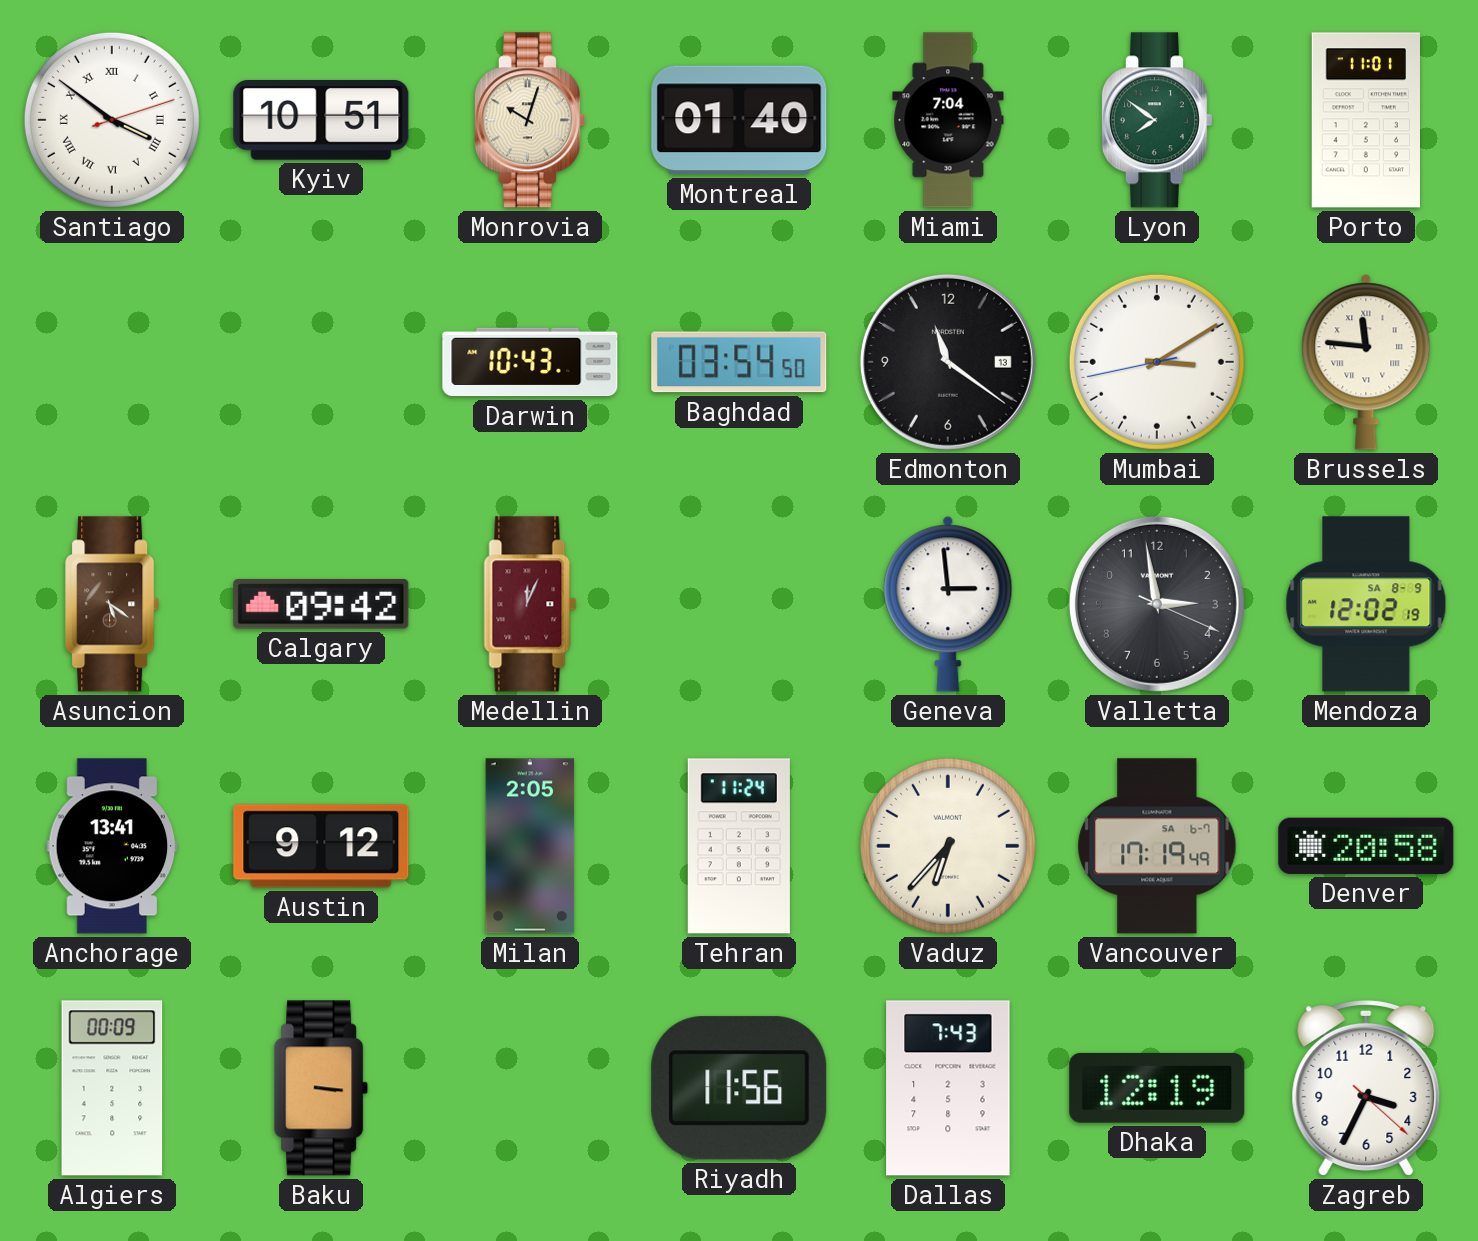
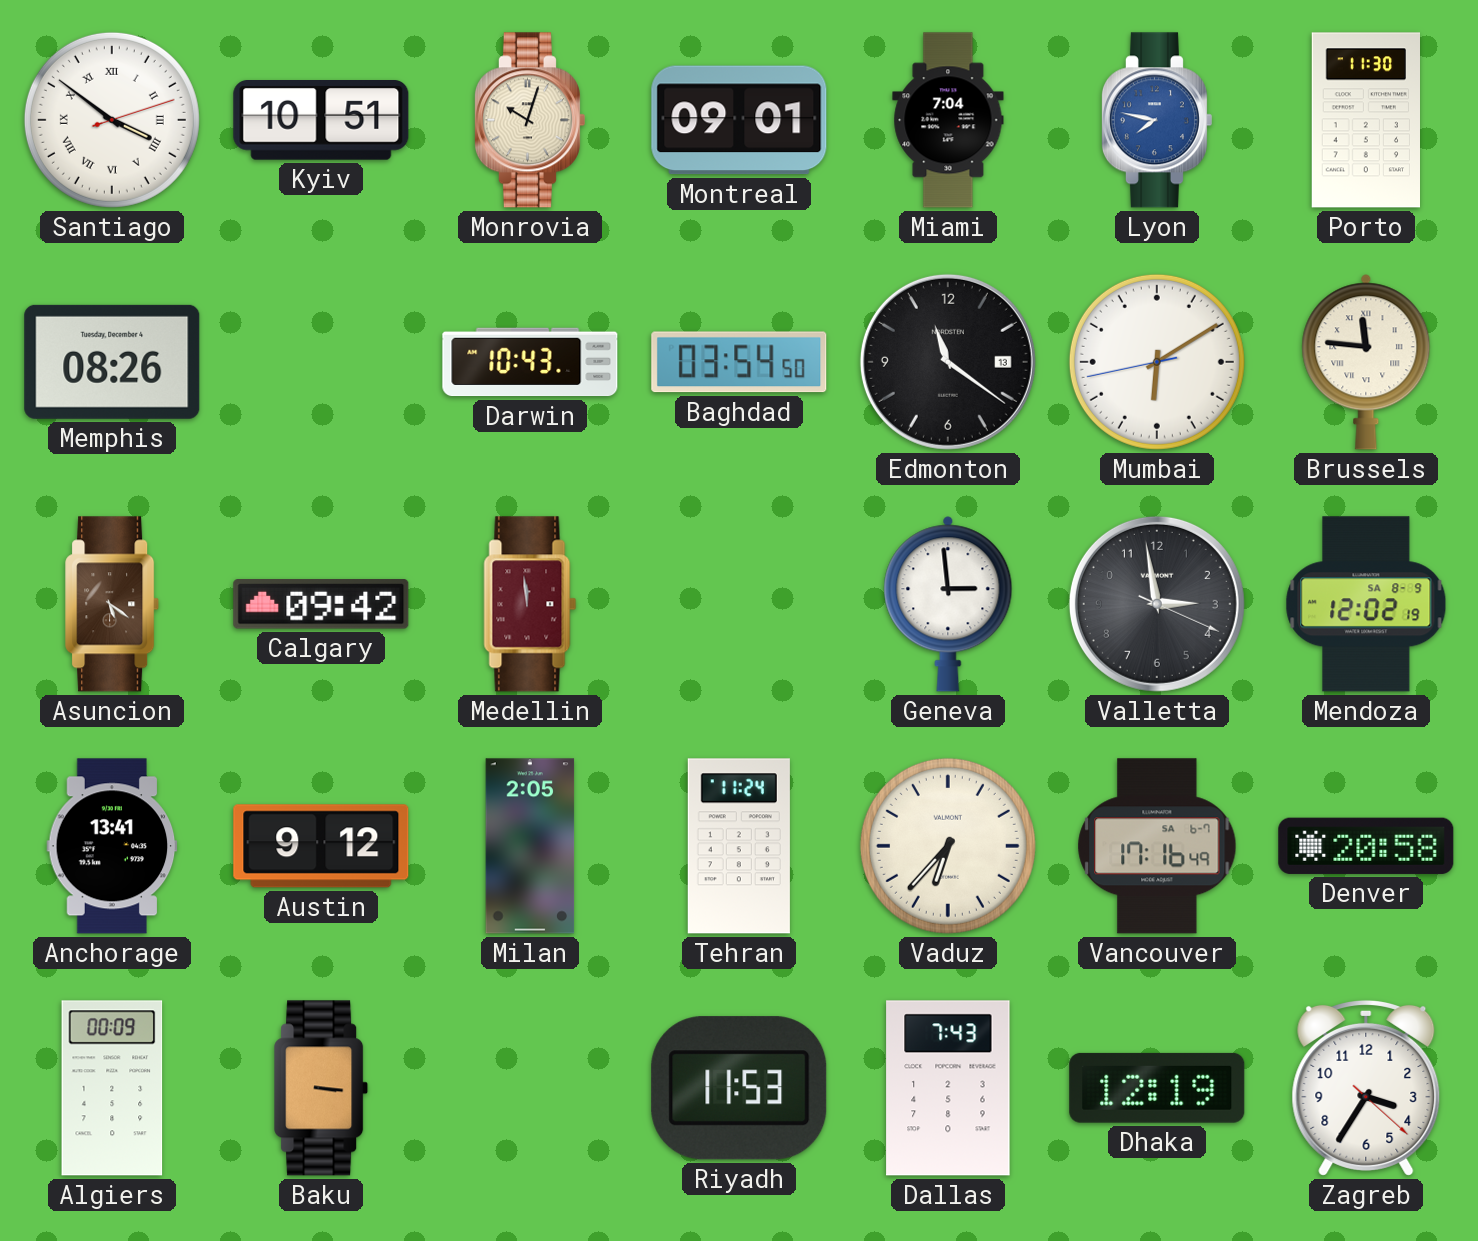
Montreal: 01:40 -> 09:01
Lyon: 7:51 -> 7:47
Lyon dial: green -> blue
Porto: 11:01 -> 11:30
Memphis: none -> 08:26
Mumbai: 3:09 -> 6:09
Medellin: 12:04 -> 11:59
Vancouver: 17:19 -> 17:16
Riyadh: 11:56 -> 11:53
Zagreb: 3:34 -> 3:35
